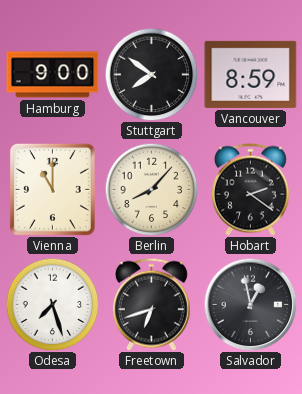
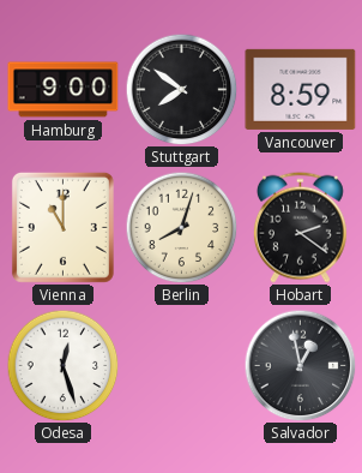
Berlin: 8:07 -> 8:03
Odesa: 7:27 -> 12:27
Freetown: 6:42 -> none
